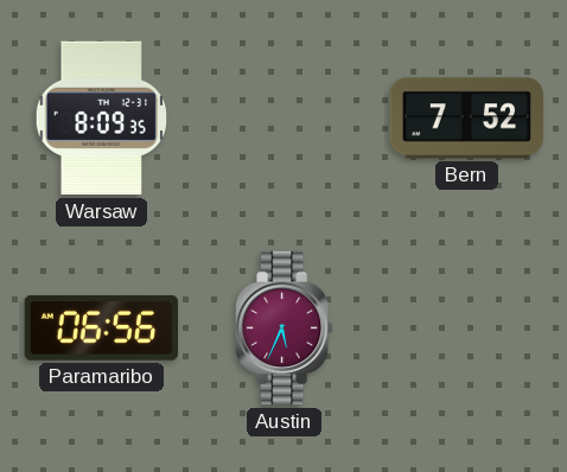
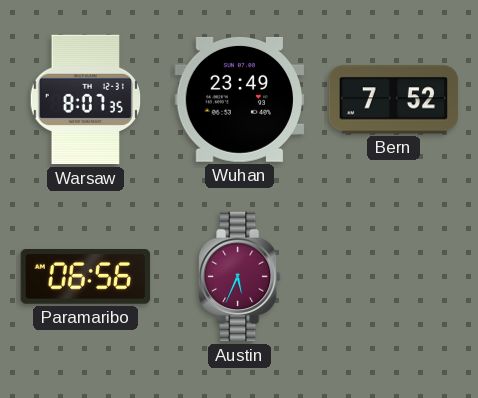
Warsaw: 8:09 -> 8:07
Wuhan: none -> 23:49
